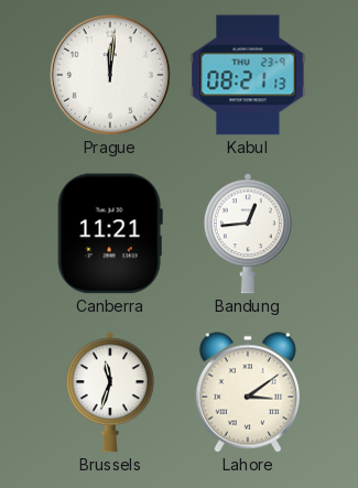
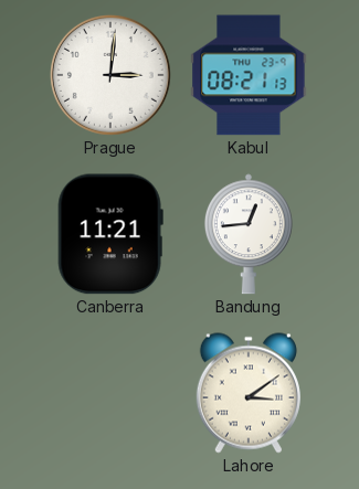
Prague: 12:01 -> 3:01
Brussels: 11:33 -> none
